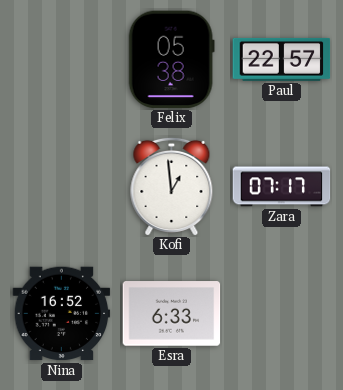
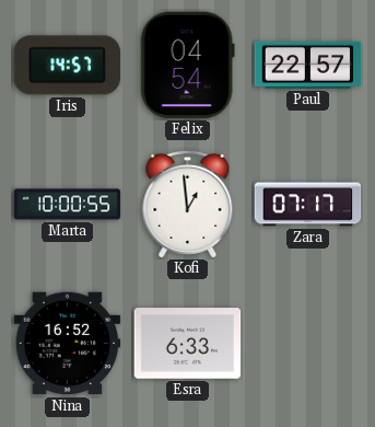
Iris: none -> 14:57
Felix: 05:38 -> 04:54
Marta: none -> 10:00
